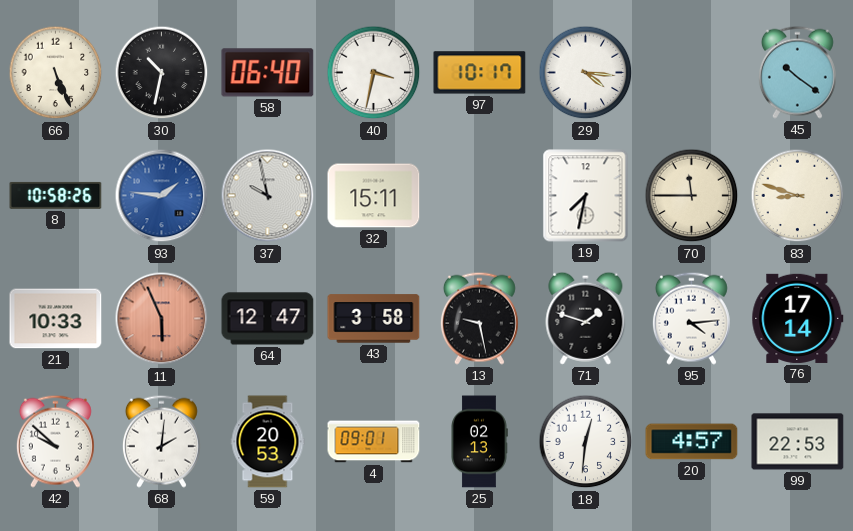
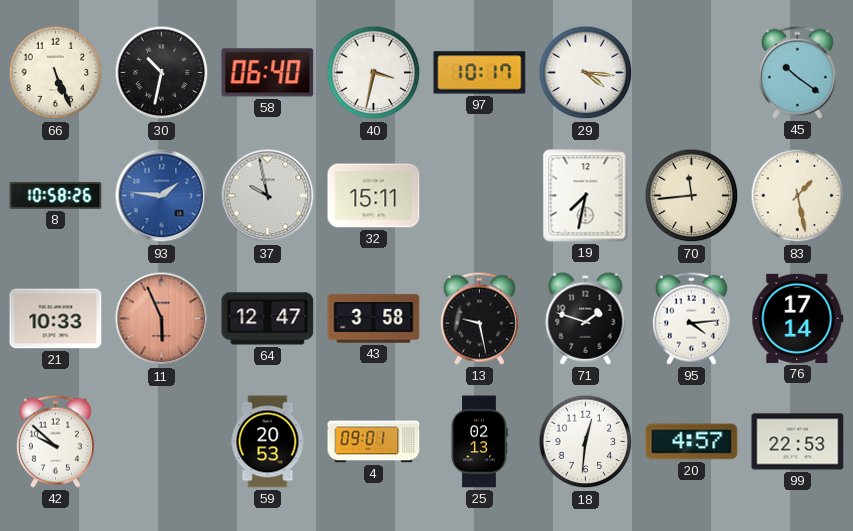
70: 11:45 -> 11:44
83: 8:48 -> 1:28
68: 2:01 -> none
